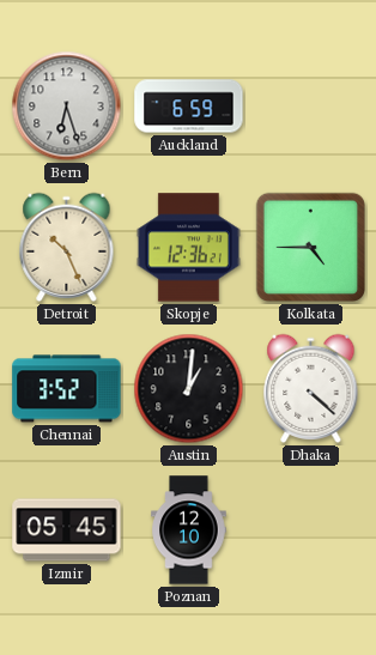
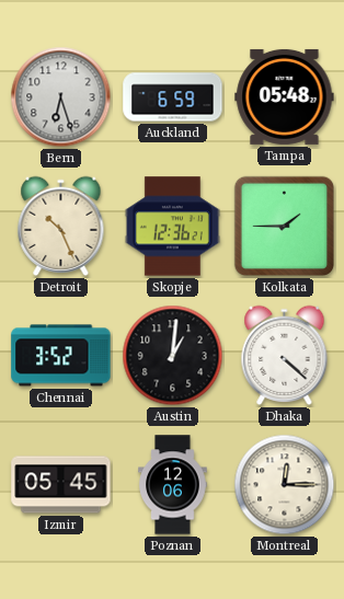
Tampa: none -> 05:48
Kolkata: 4:45 -> 1:45
Poznan: 12:10 -> 12:06
Montreal: none -> 12:15
